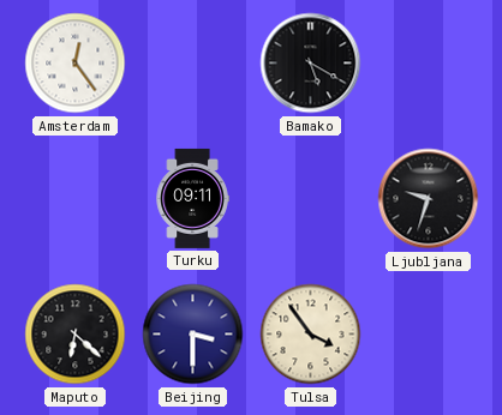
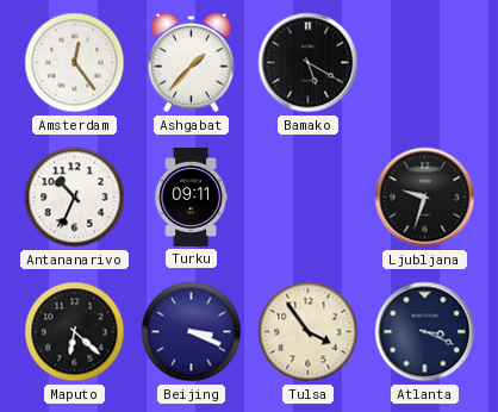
Ashgabat: none -> 1:37
Antananarivo: none -> 10:34
Beijing: 3:30 -> 3:19
Atlanta: none -> 3:19
